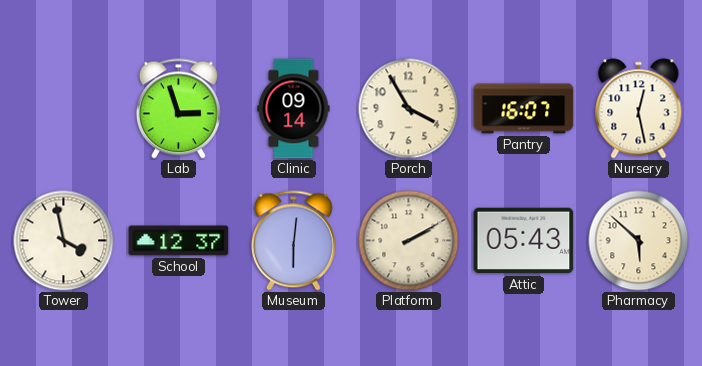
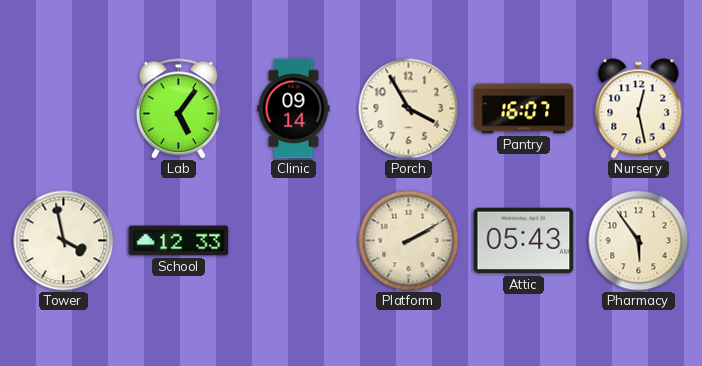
Lab: 2:57 -> 5:06
School: 12:37 -> 12:33
Museum: 6:01 -> none
Pharmacy: 5:52 -> 5:54
